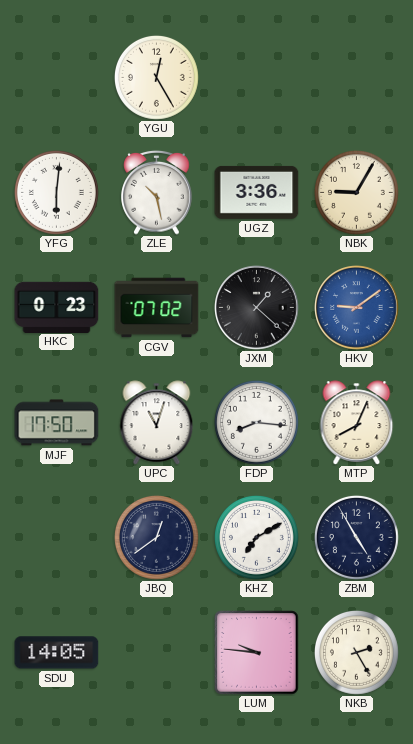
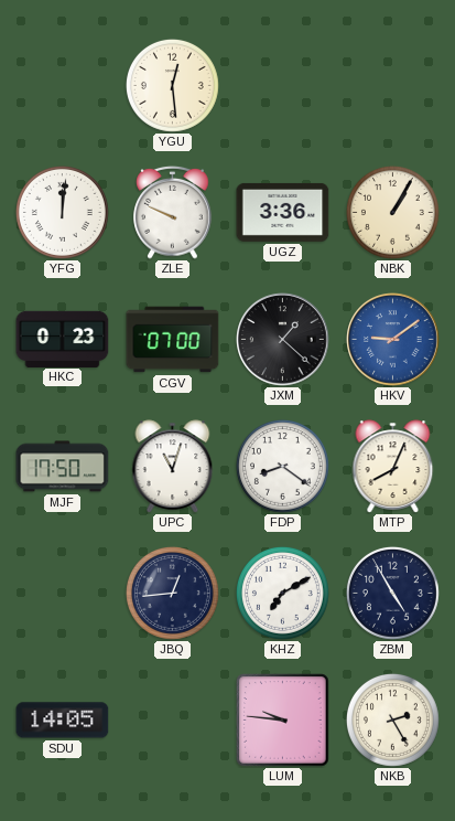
YGU: 12:25 -> 12:29
YFG: 6:01 -> 12:01
ZLE: 10:28 -> 9:49
NBK: 9:05 -> 1:05
CGV: 07:02 -> 07:00
FDP: 8:16 -> 8:21
JBQ: 12:39 -> 12:44
